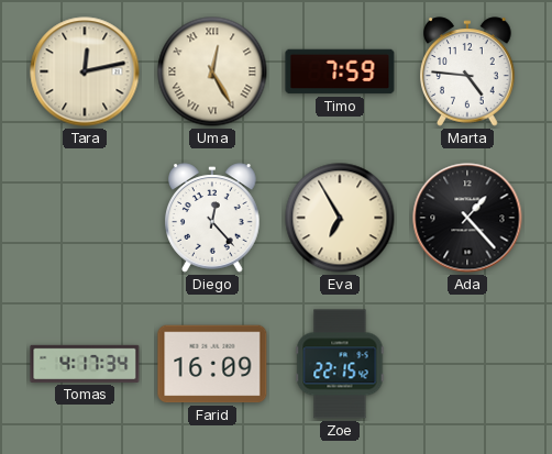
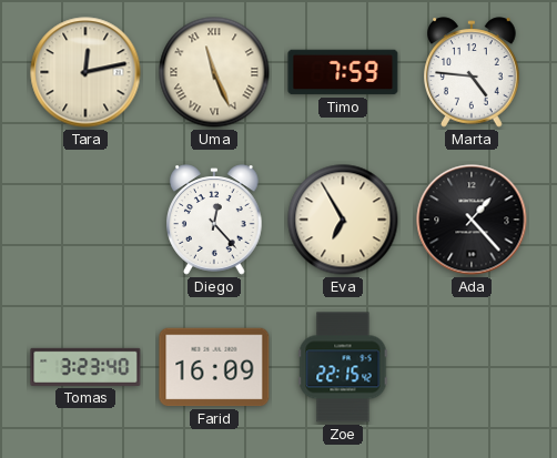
Uma: 12:25 -> 11:26
Tomas: 4:17 -> 3:23
